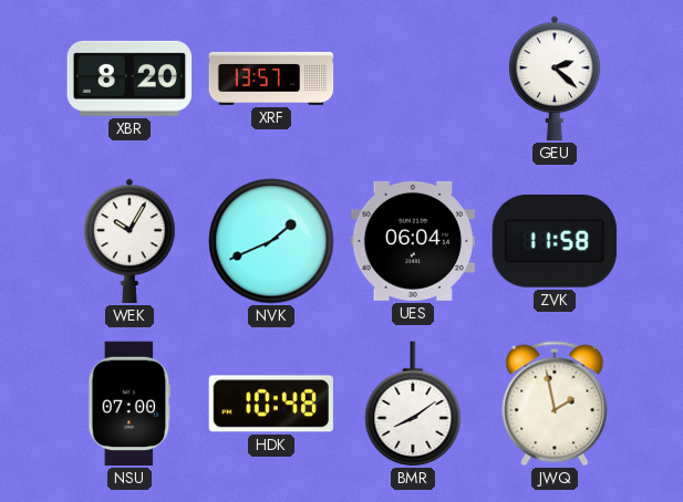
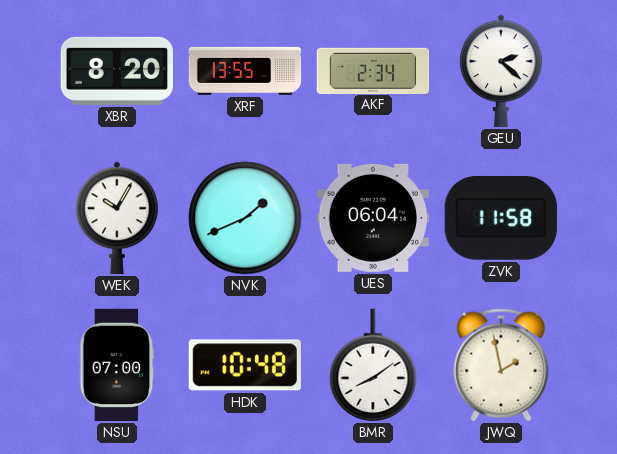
XRF: 13:57 -> 13:55
AKF: none -> 2:34
